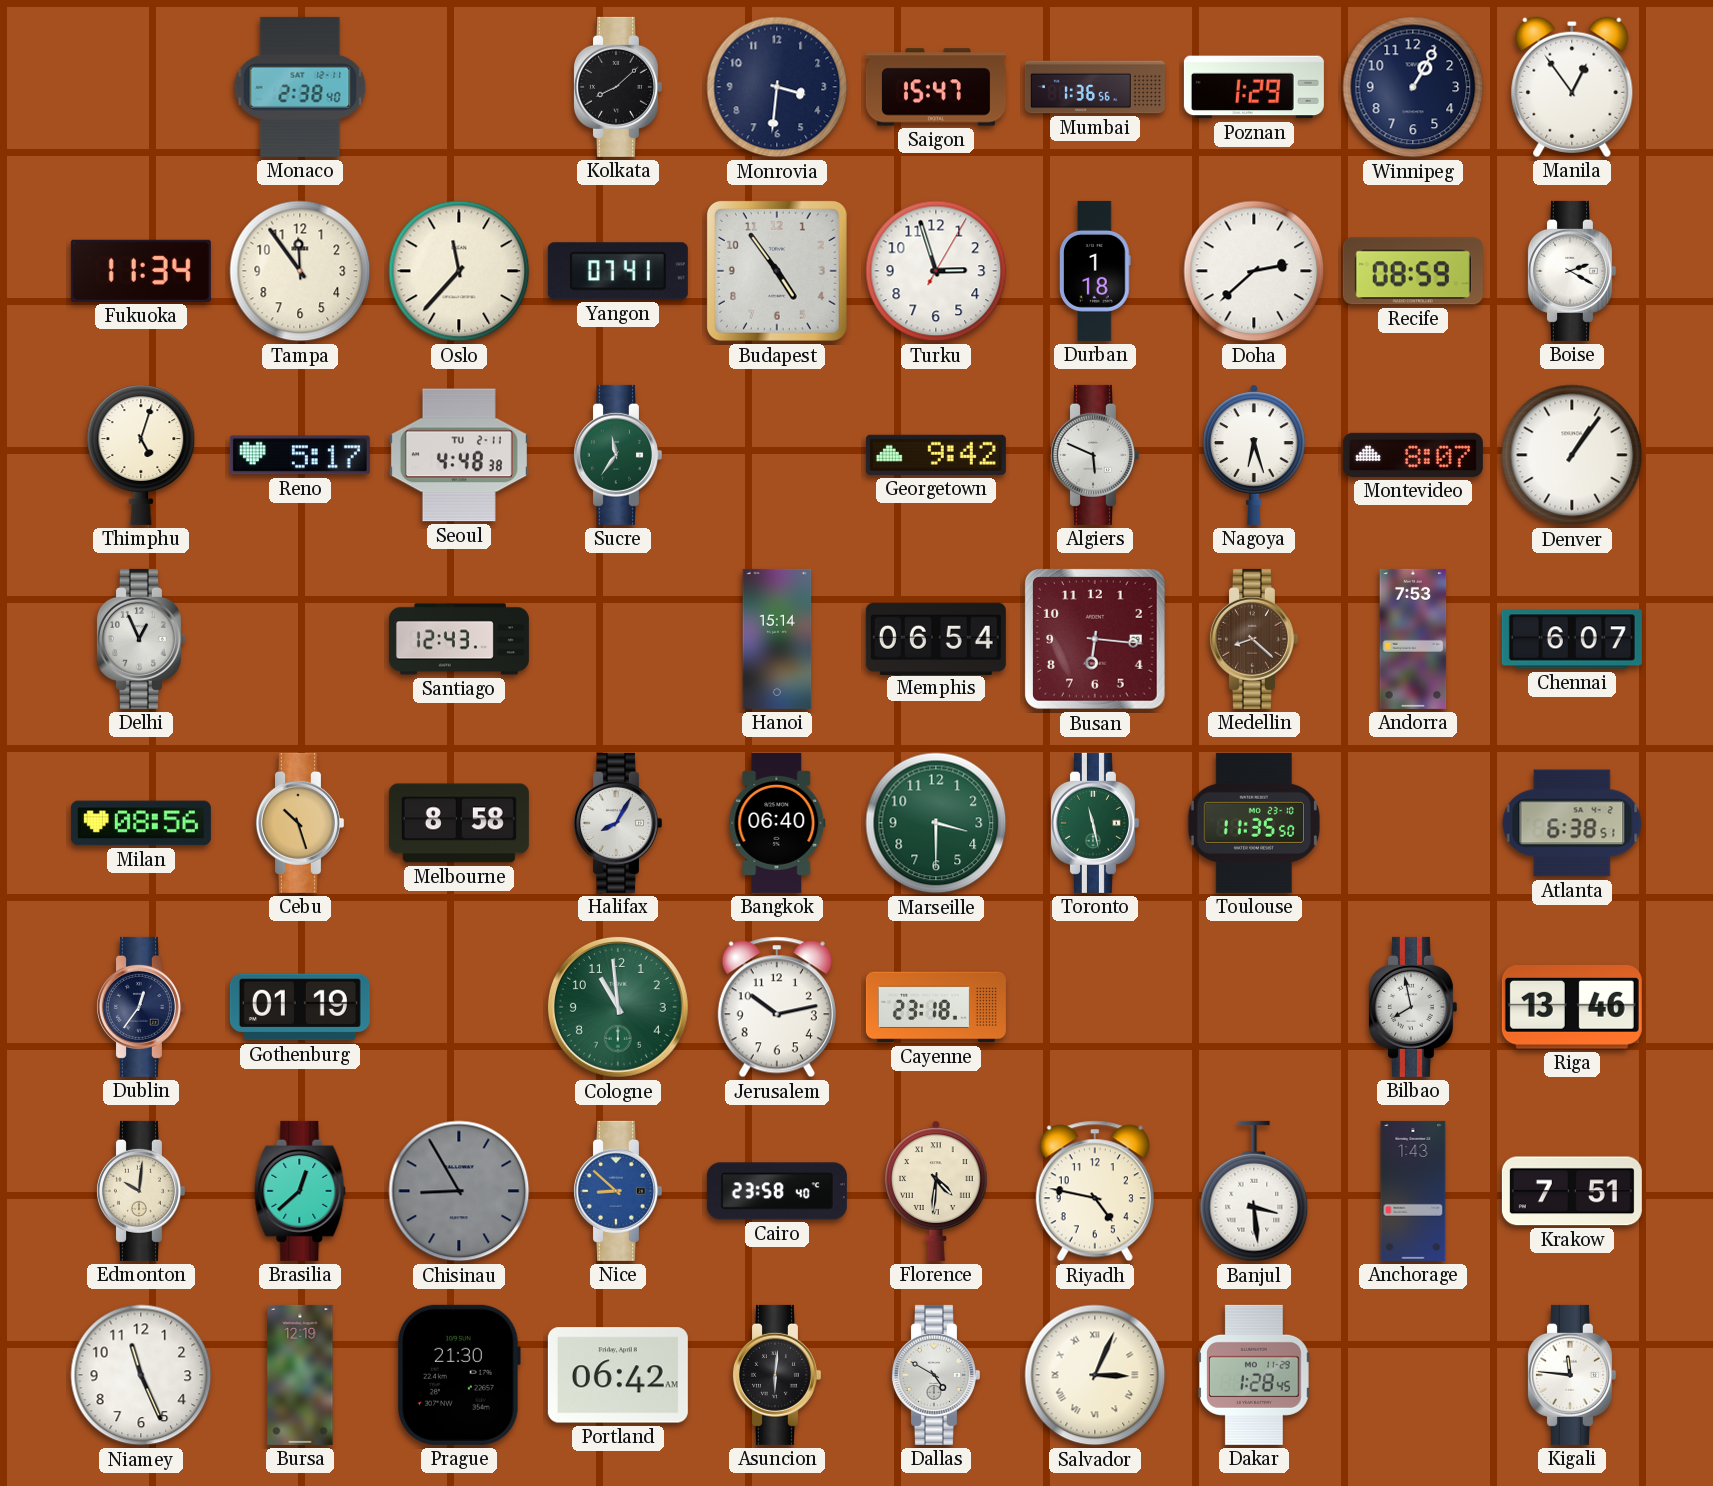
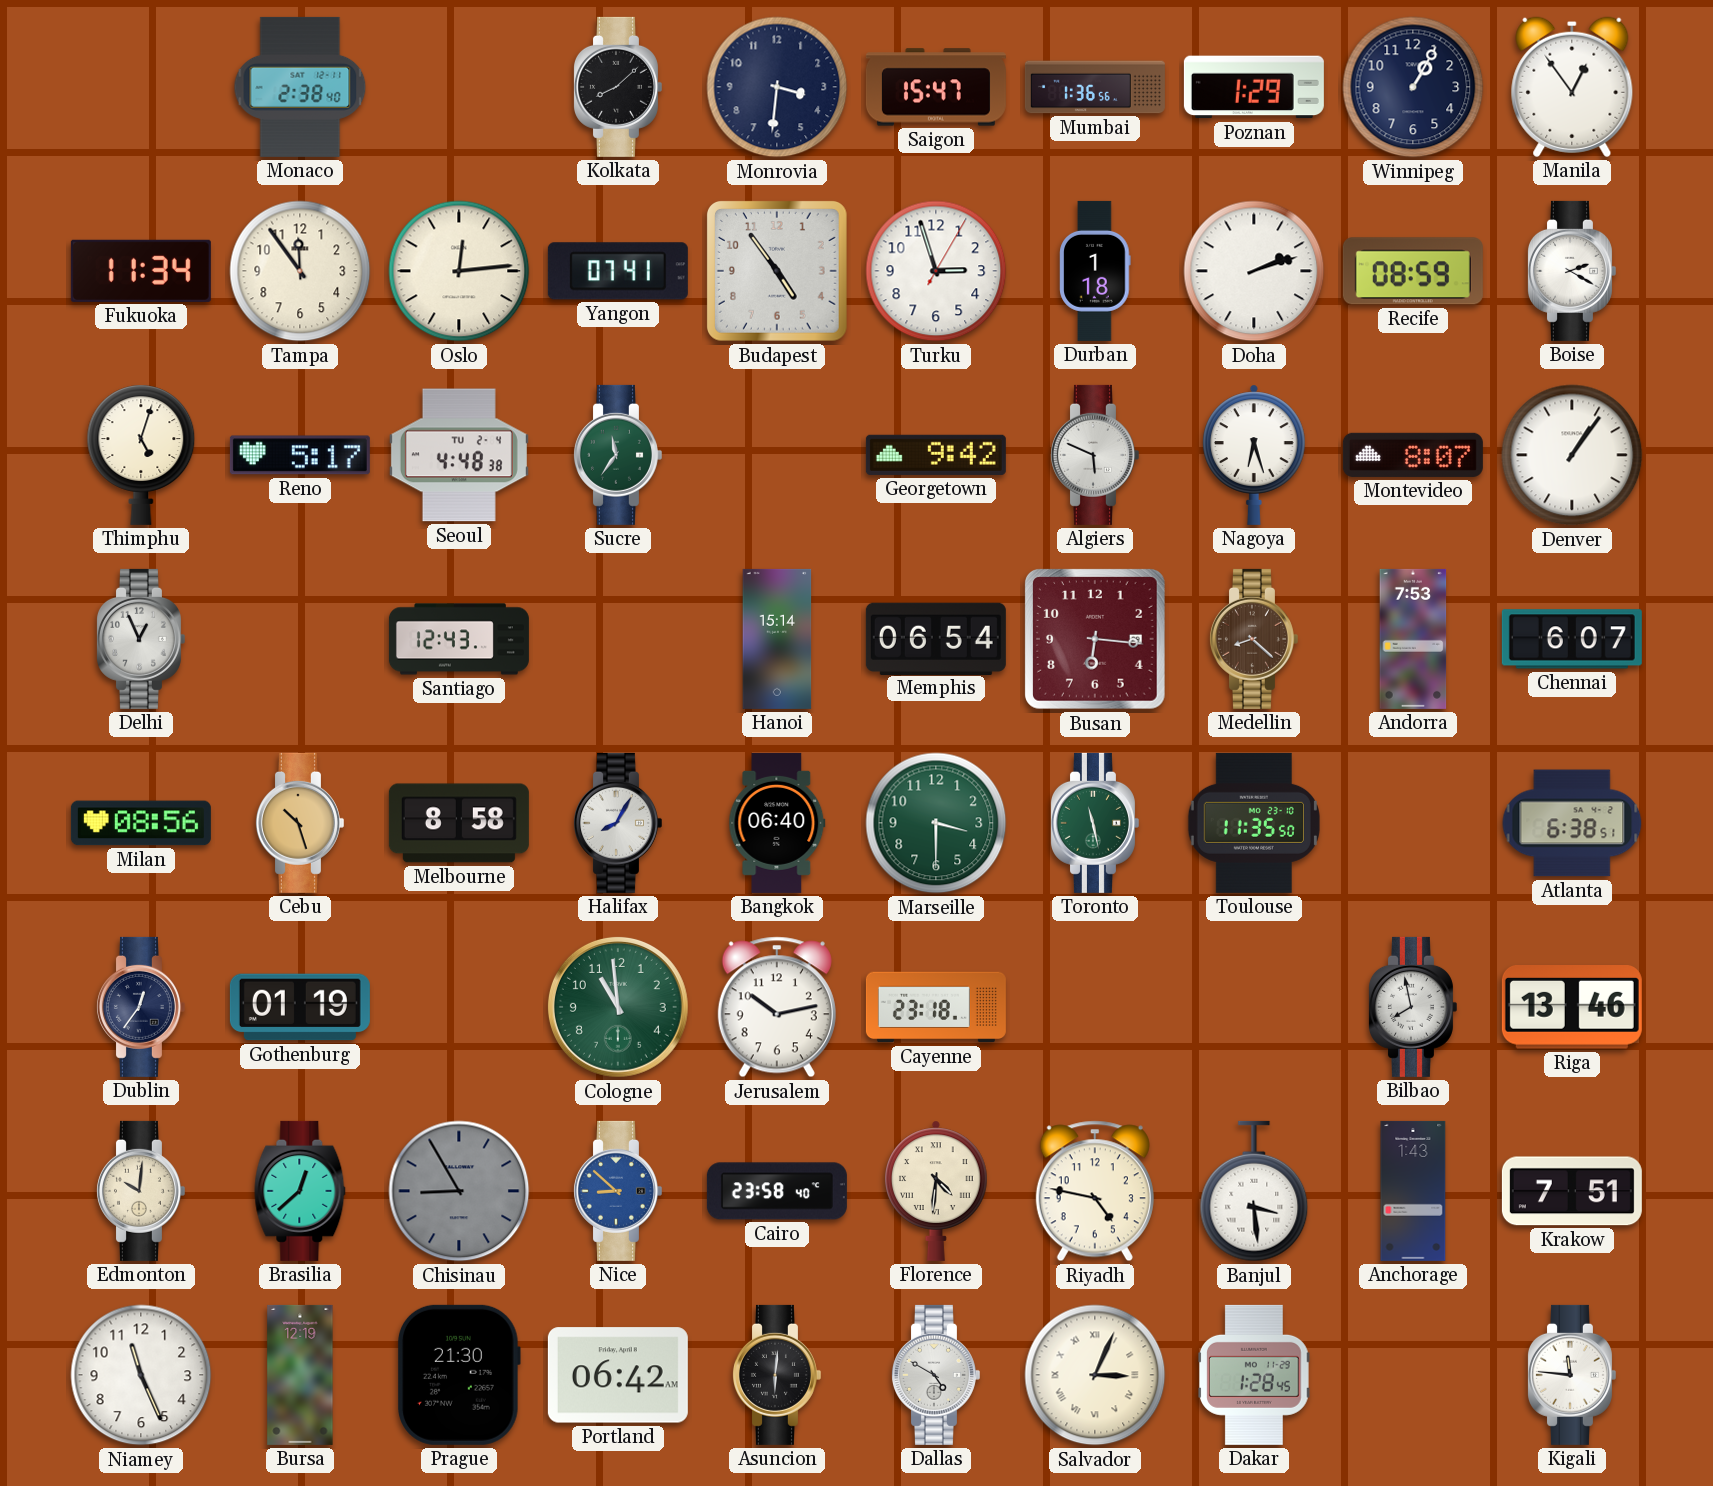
Oslo: 11:37 -> 12:14
Doha: 2:38 -> 2:12
Seoul date: TU 2-11 -> TU 2-4
